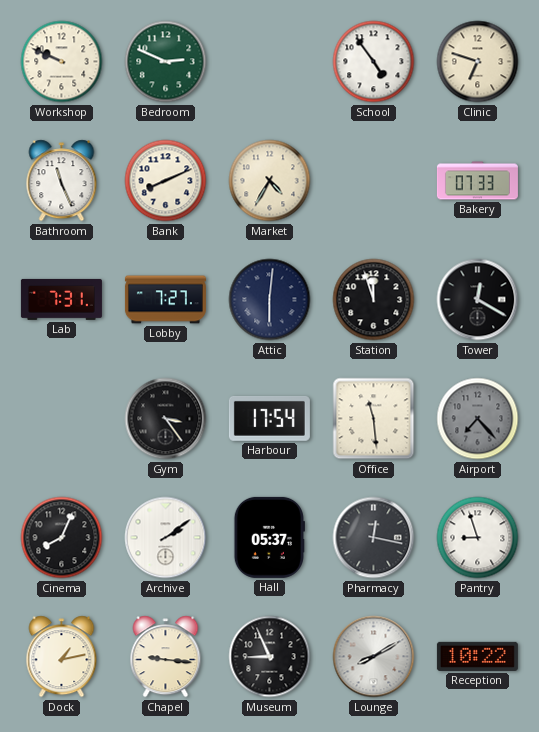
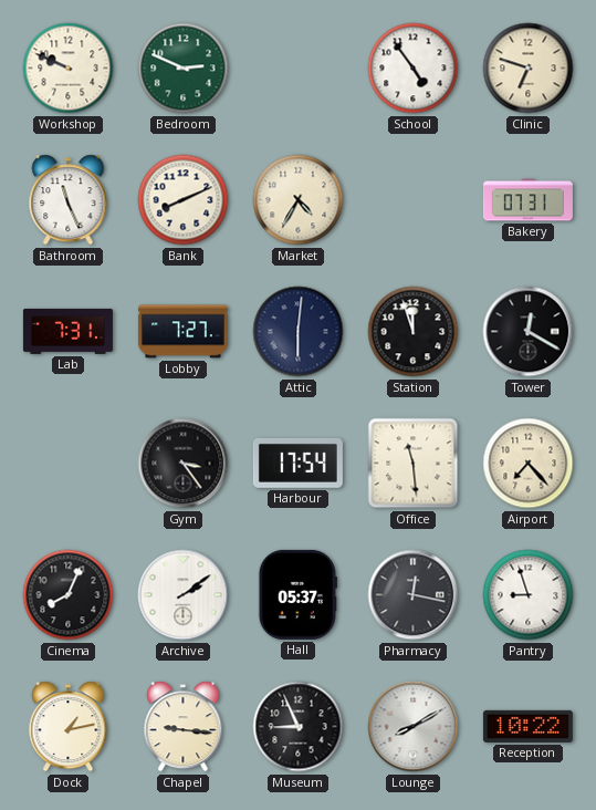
Bakery: 07:33 -> 07:31
Airport dial: grey -> cream
